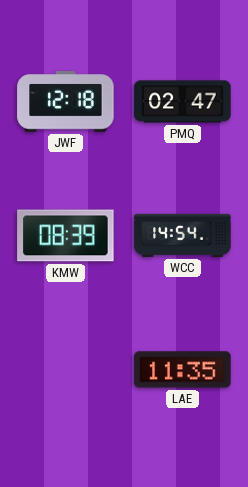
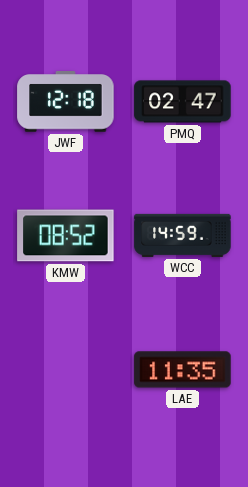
KMW: 08:39 -> 08:52
WCC: 14:54 -> 14:59
